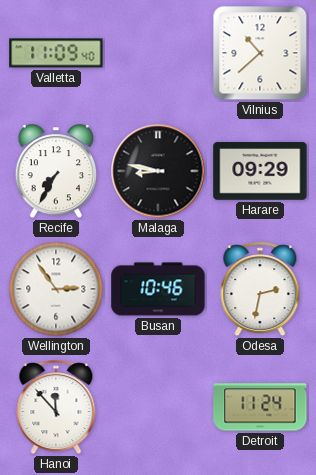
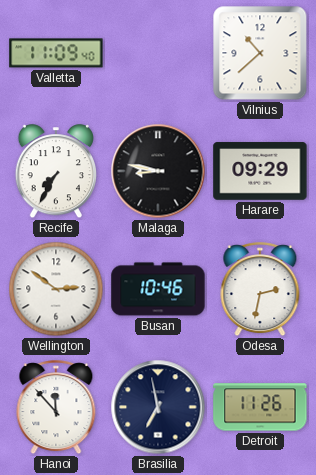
Wellington: 2:54 -> 2:51
Brasilia: none -> 6:58
Detroit: 11:24 -> 11:26
